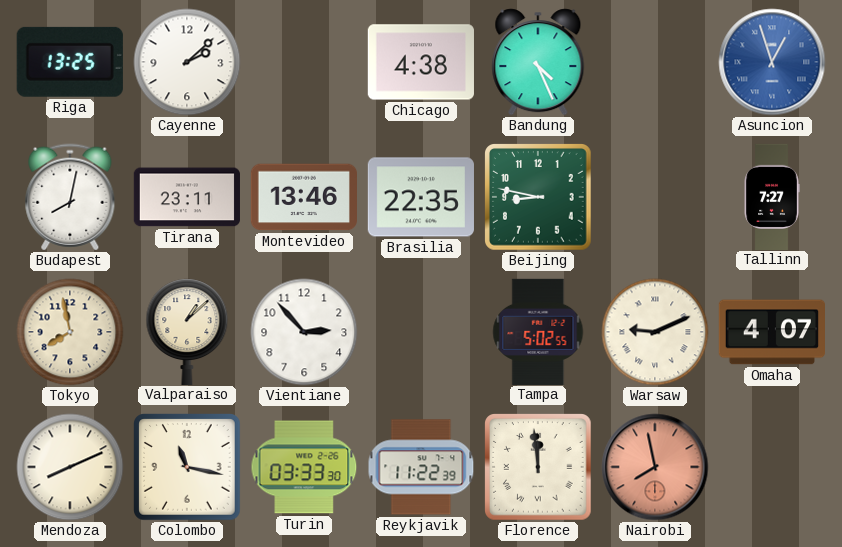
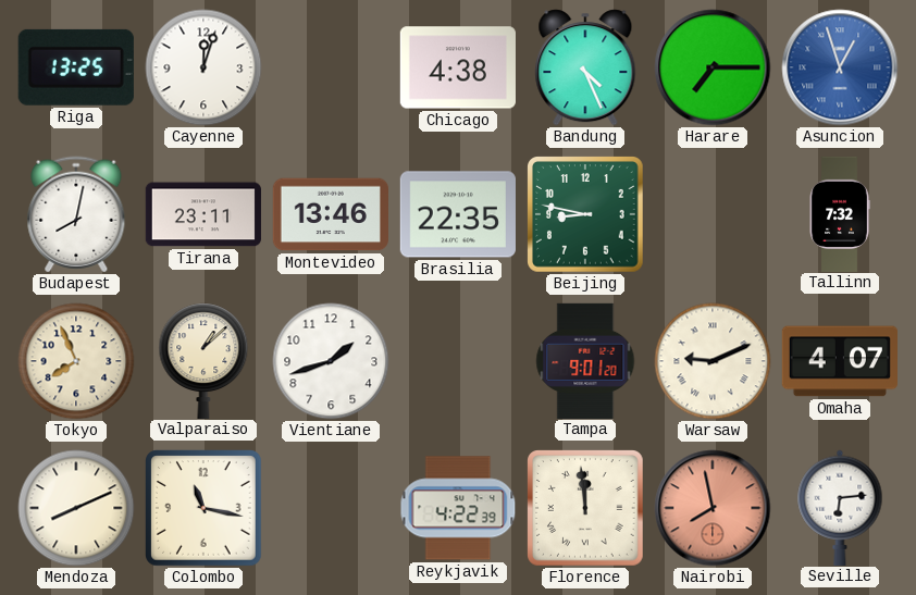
Cayenne: 2:08 -> 12:03
Harare: none -> 7:15
Tallinn: 7:27 -> 7:32
Tokyo: 7:58 -> 7:56
Vientiane: 2:53 -> 1:42
Tampa: 5:02 -> 9:01
Turin: 03:33 -> none
Reykjavik: 11:22 -> 4:22
Seville: none -> 6:14
